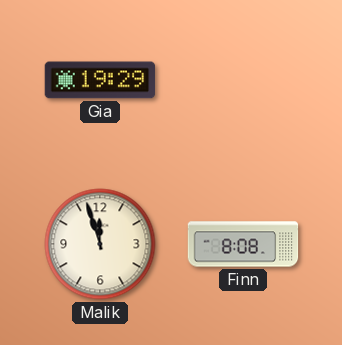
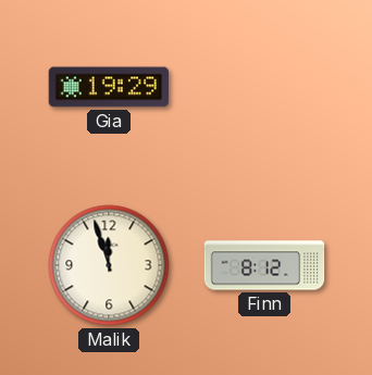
Finn: 8:08 -> 8:12
